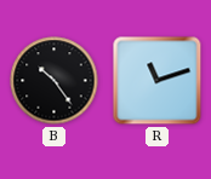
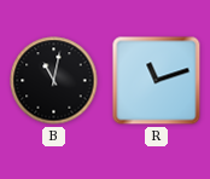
B: 10:24 -> 11:02
